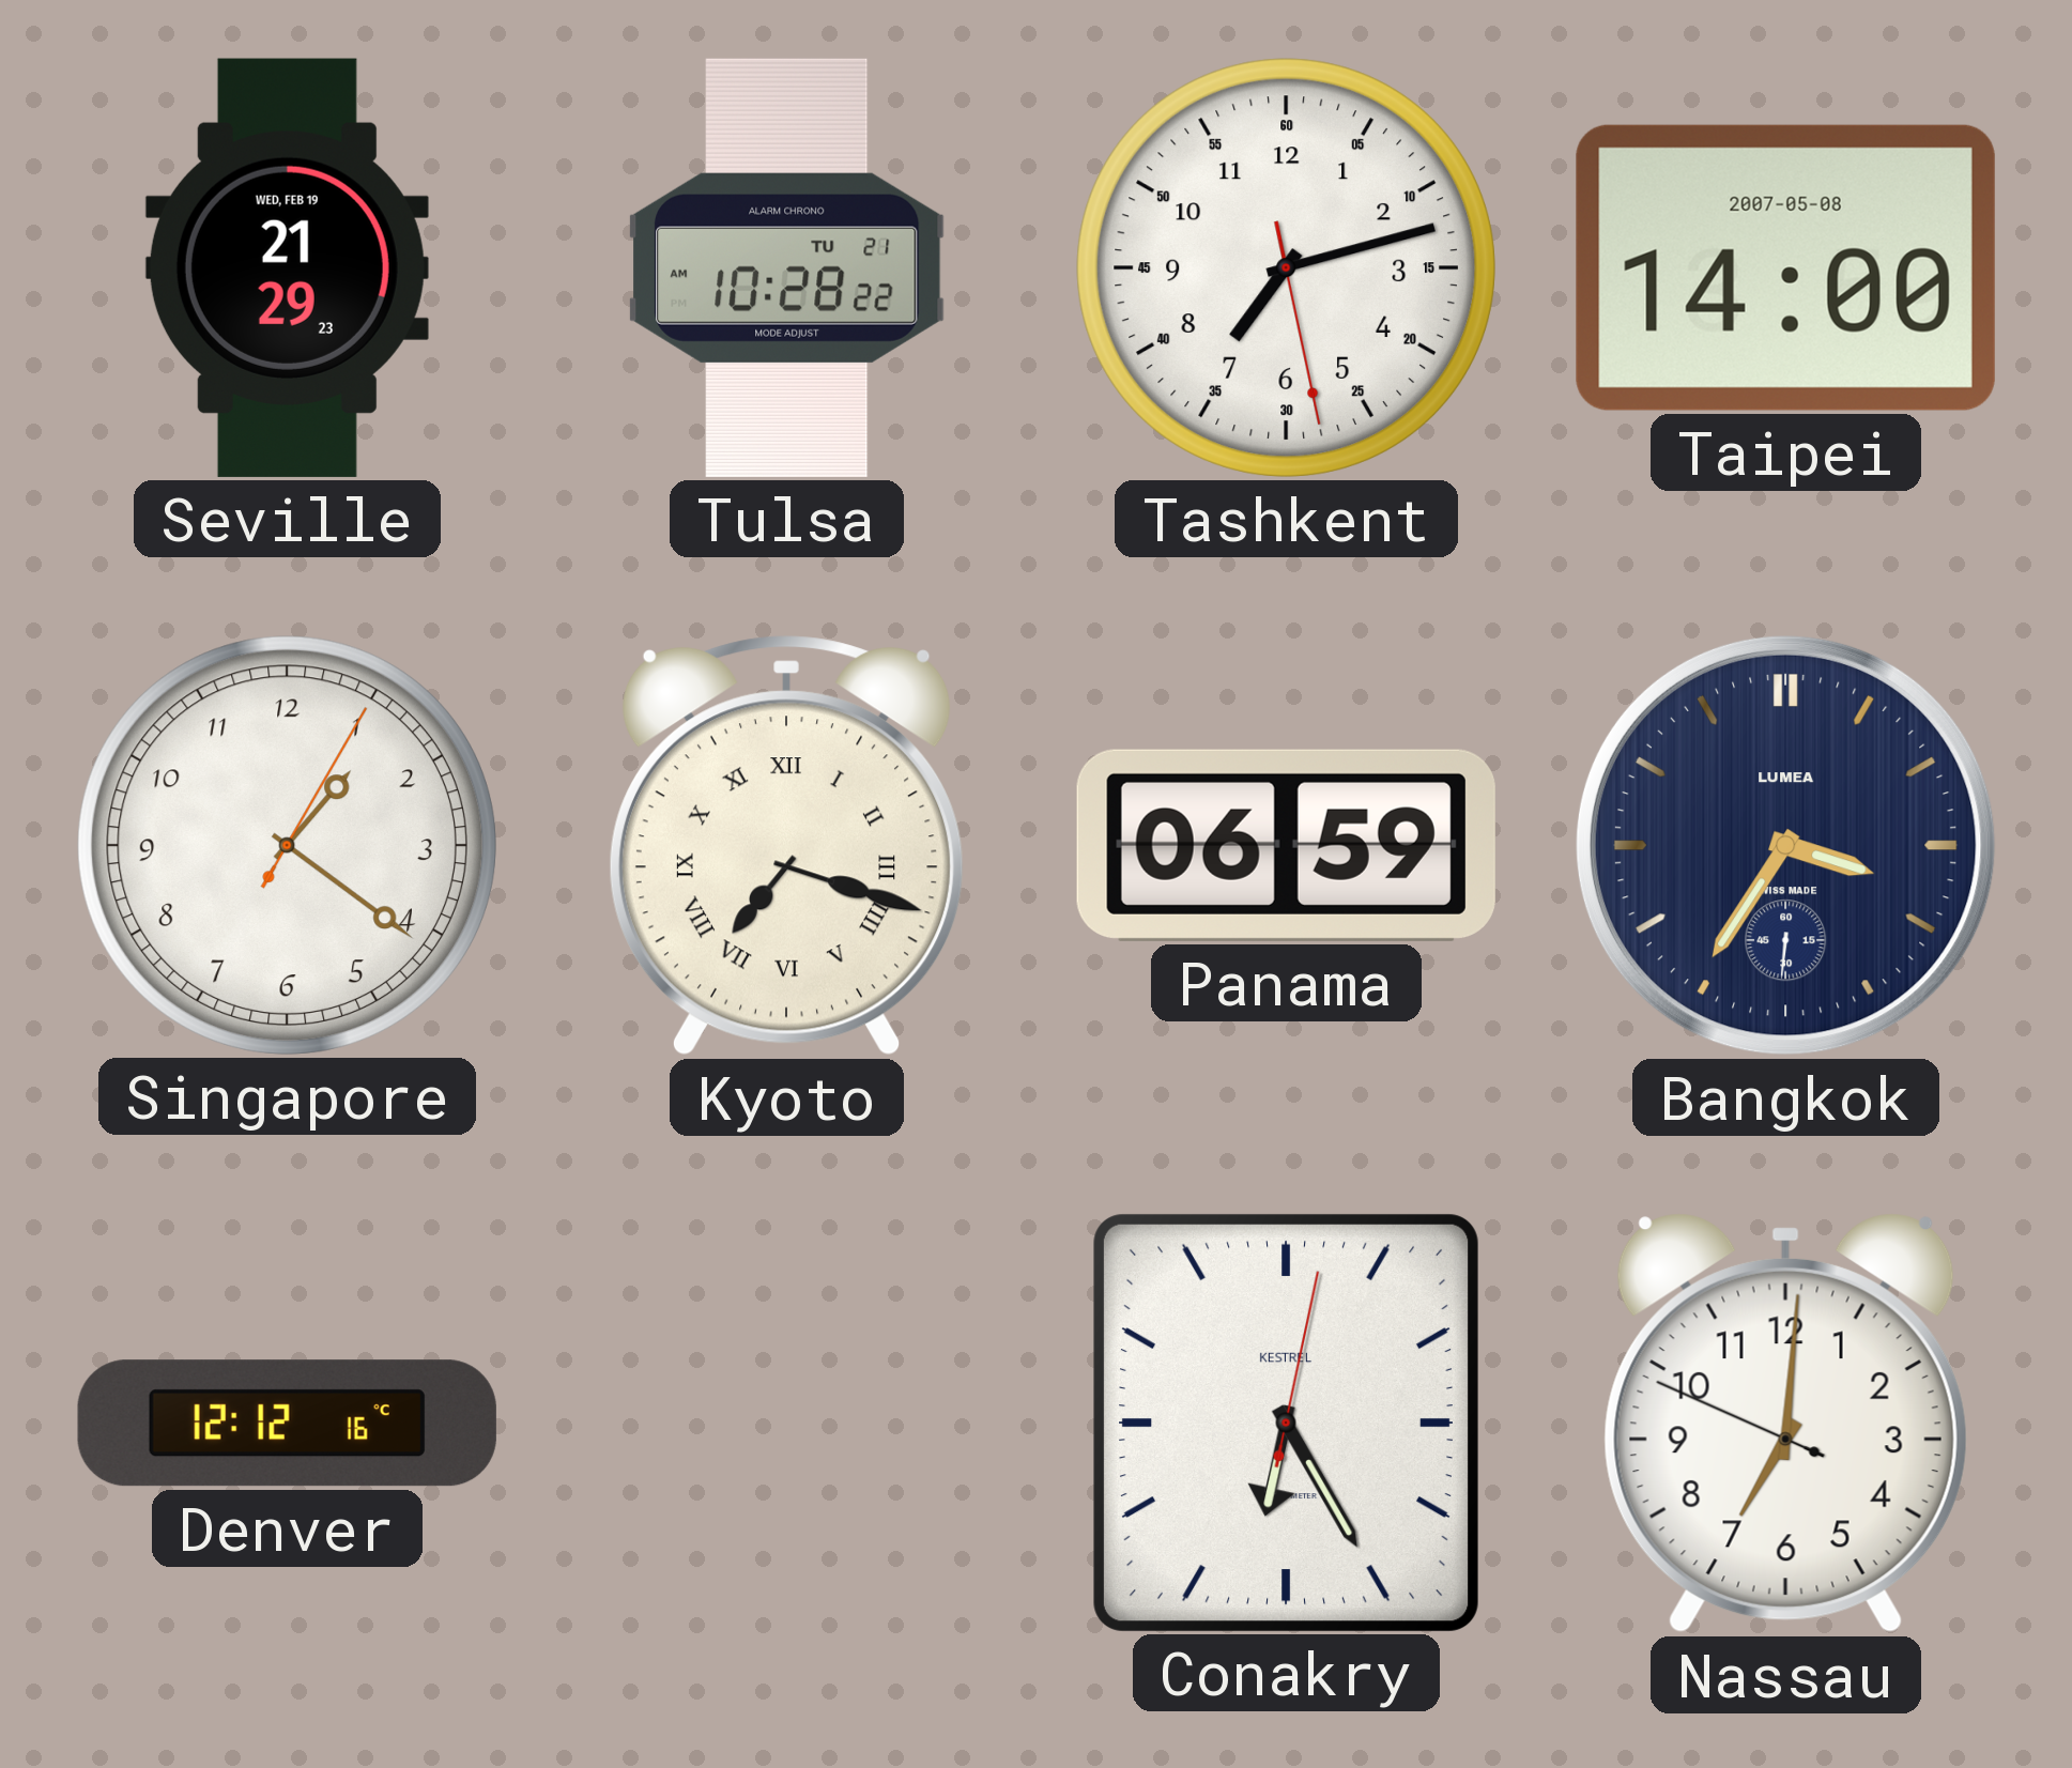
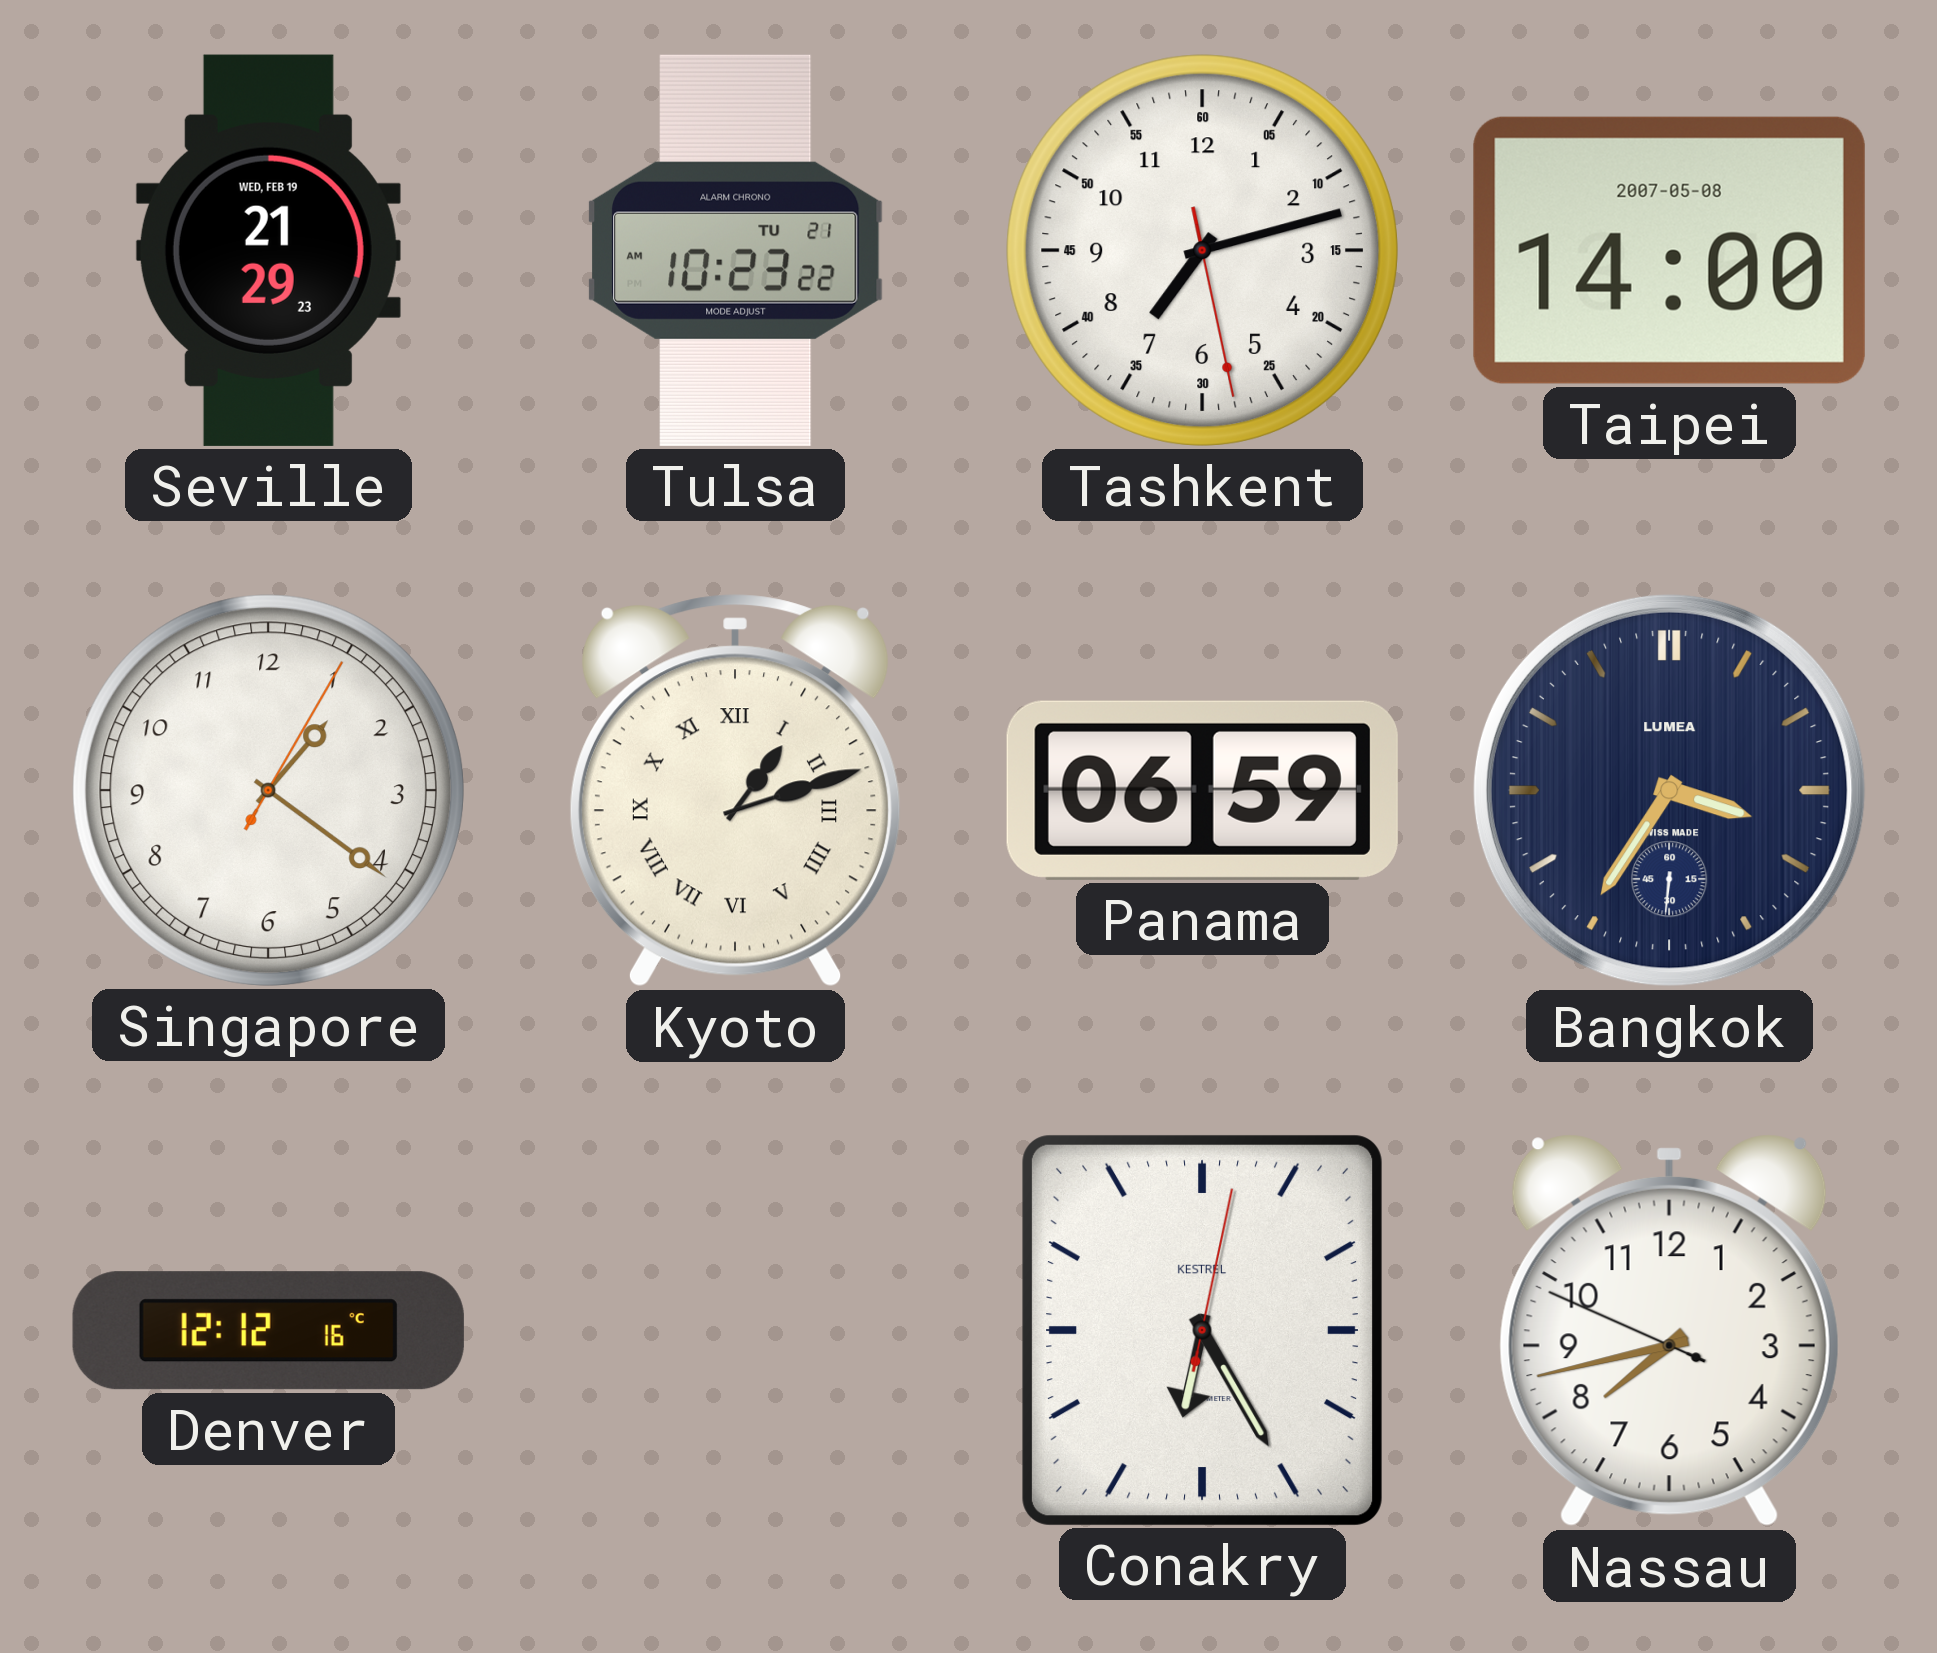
Tulsa: 10:28 -> 10:23
Kyoto: 7:18 -> 1:12
Nassau: 7:00 -> 7:42
